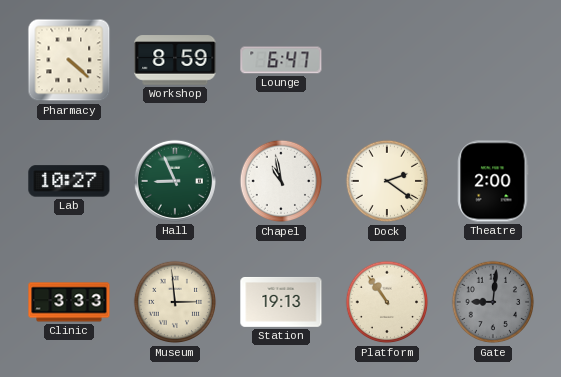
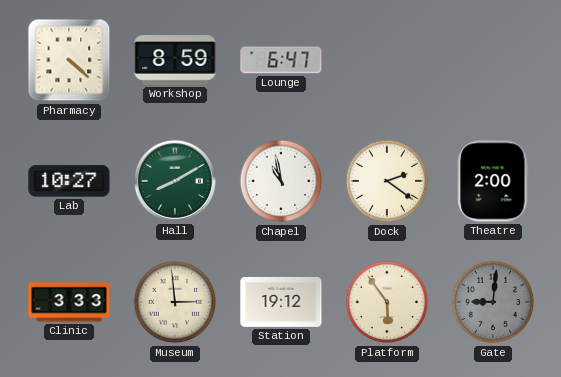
Hall: 8:56 -> 8:10
Station: 19:13 -> 19:12
Platform: 10:54 -> 5:54
